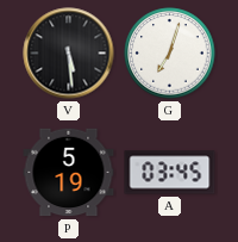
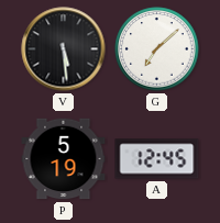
G: 7:03 -> 7:08
A: 03:45 -> 12:45
